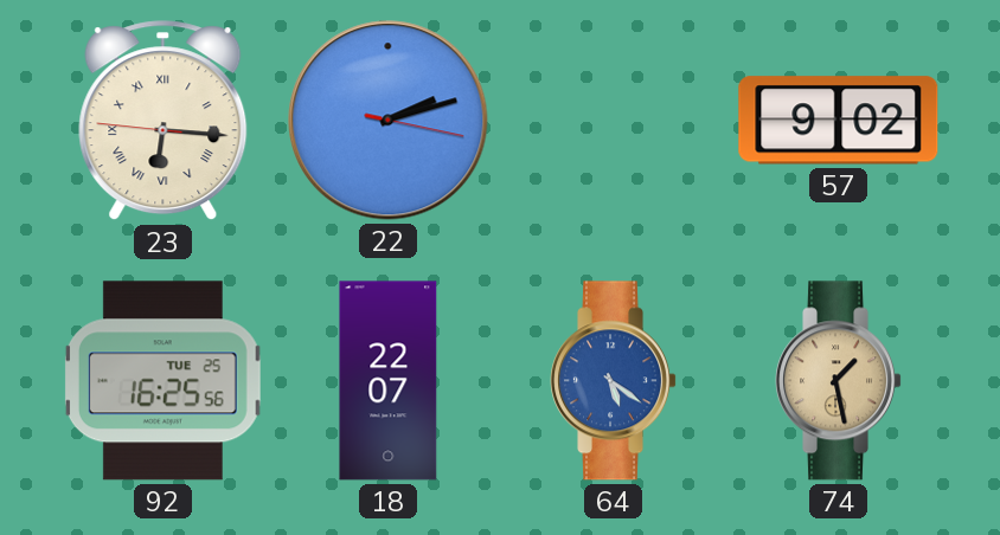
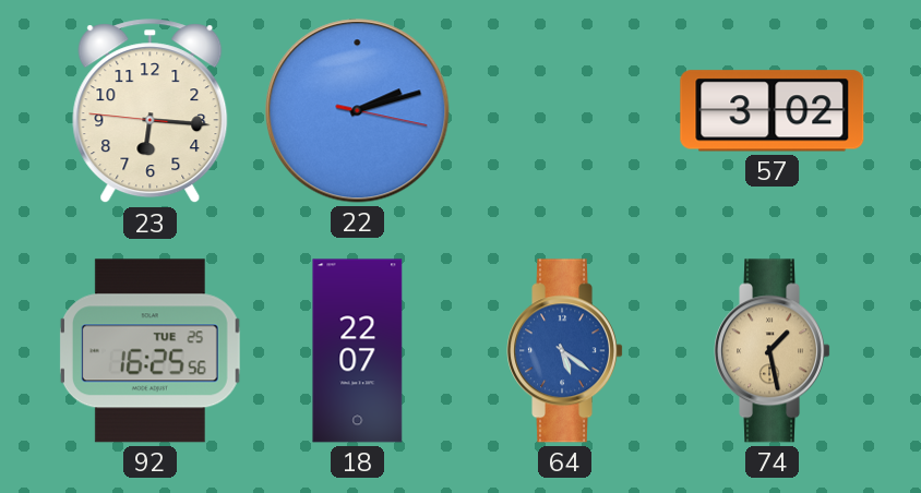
23 numerals: Roman -> Arabic
57: 9:02 -> 3:02
